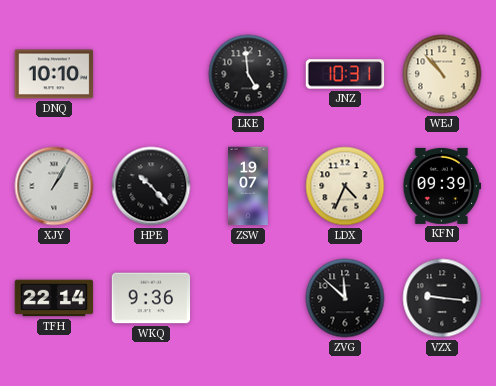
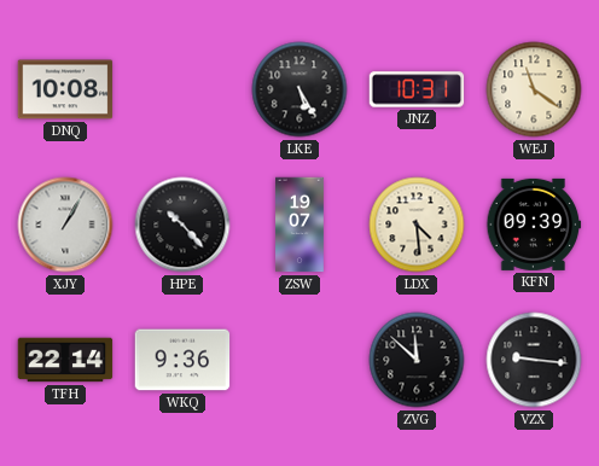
DNQ: 10:10 -> 10:08
LKE: 4:59 -> 5:25
WEJ: 10:53 -> 11:21
LDX: 4:34 -> 4:29
